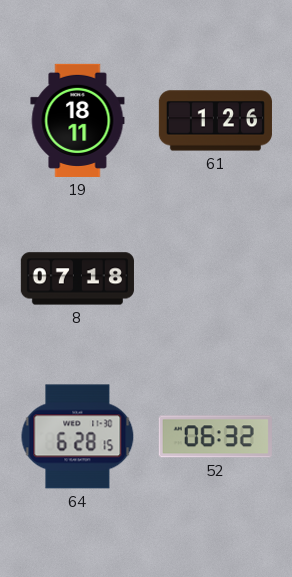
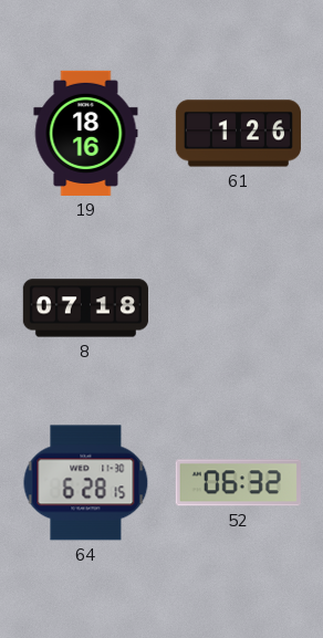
19: 18:11 -> 18:16
